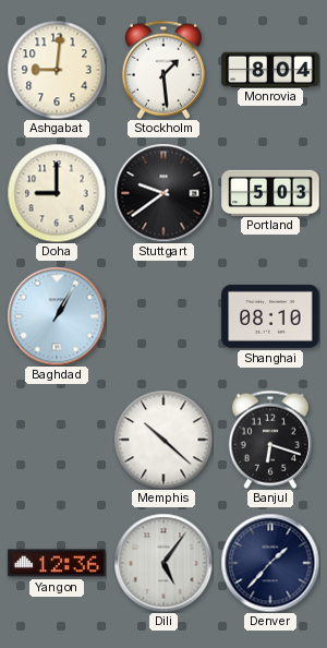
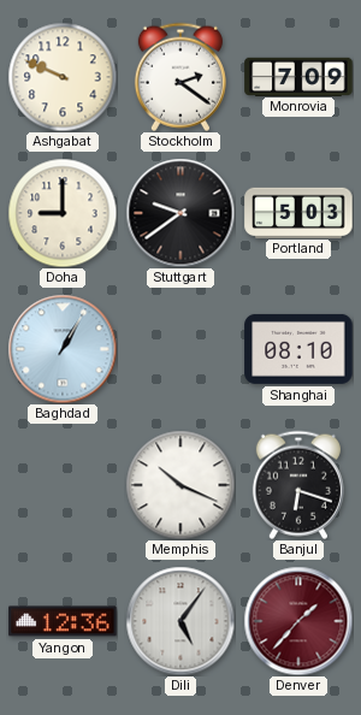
Ashgabat: 9:01 -> 9:49
Stockholm: 1:29 -> 2:21
Monrovia: 8:04 -> 7:09
Memphis: 10:22 -> 10:19
Denver dial: navy -> burgundy
